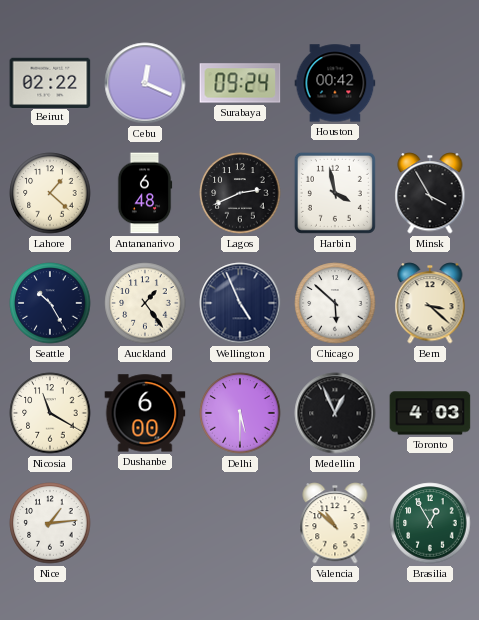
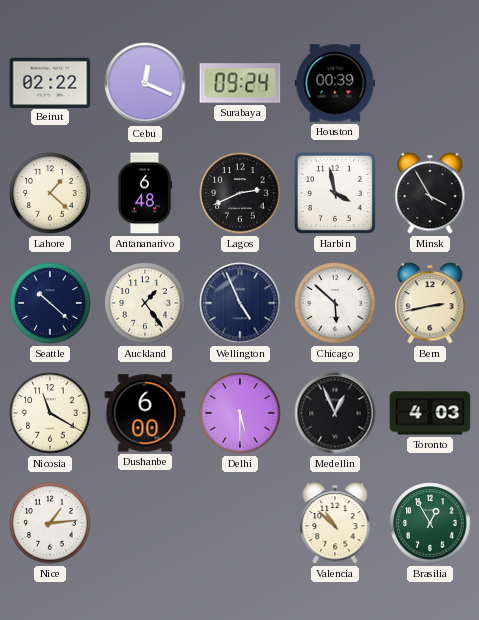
Houston: 00:42 -> 00:39
Seattle: 10:25 -> 10:22
Bern: 3:22 -> 2:43
